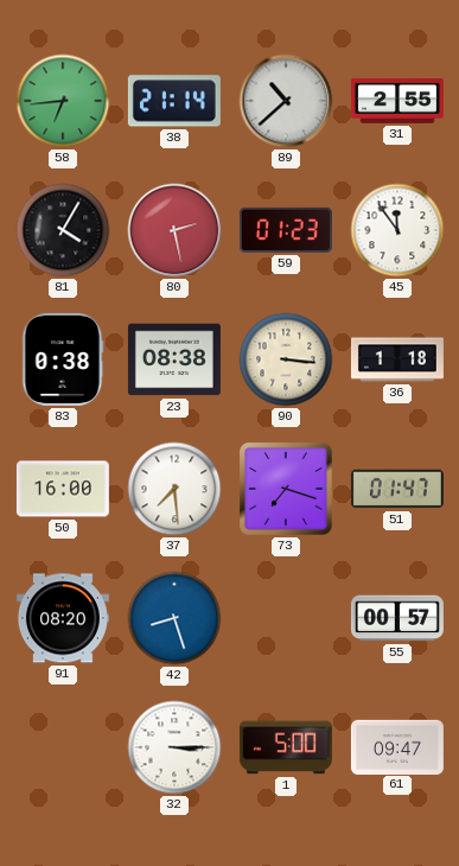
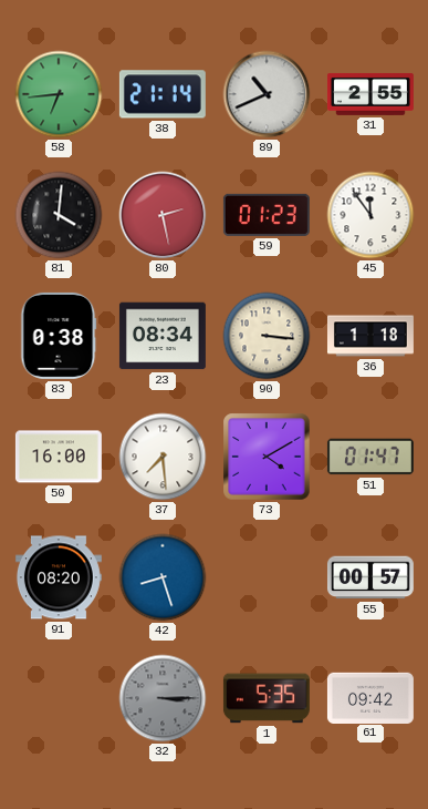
89: 10:38 -> 10:41
81: 4:05 -> 4:01
23: 08:38 -> 08:34
73: 7:18 -> 4:10
32 dial: white -> grey
1: 5:00 -> 5:35
61: 09:47 -> 09:42
